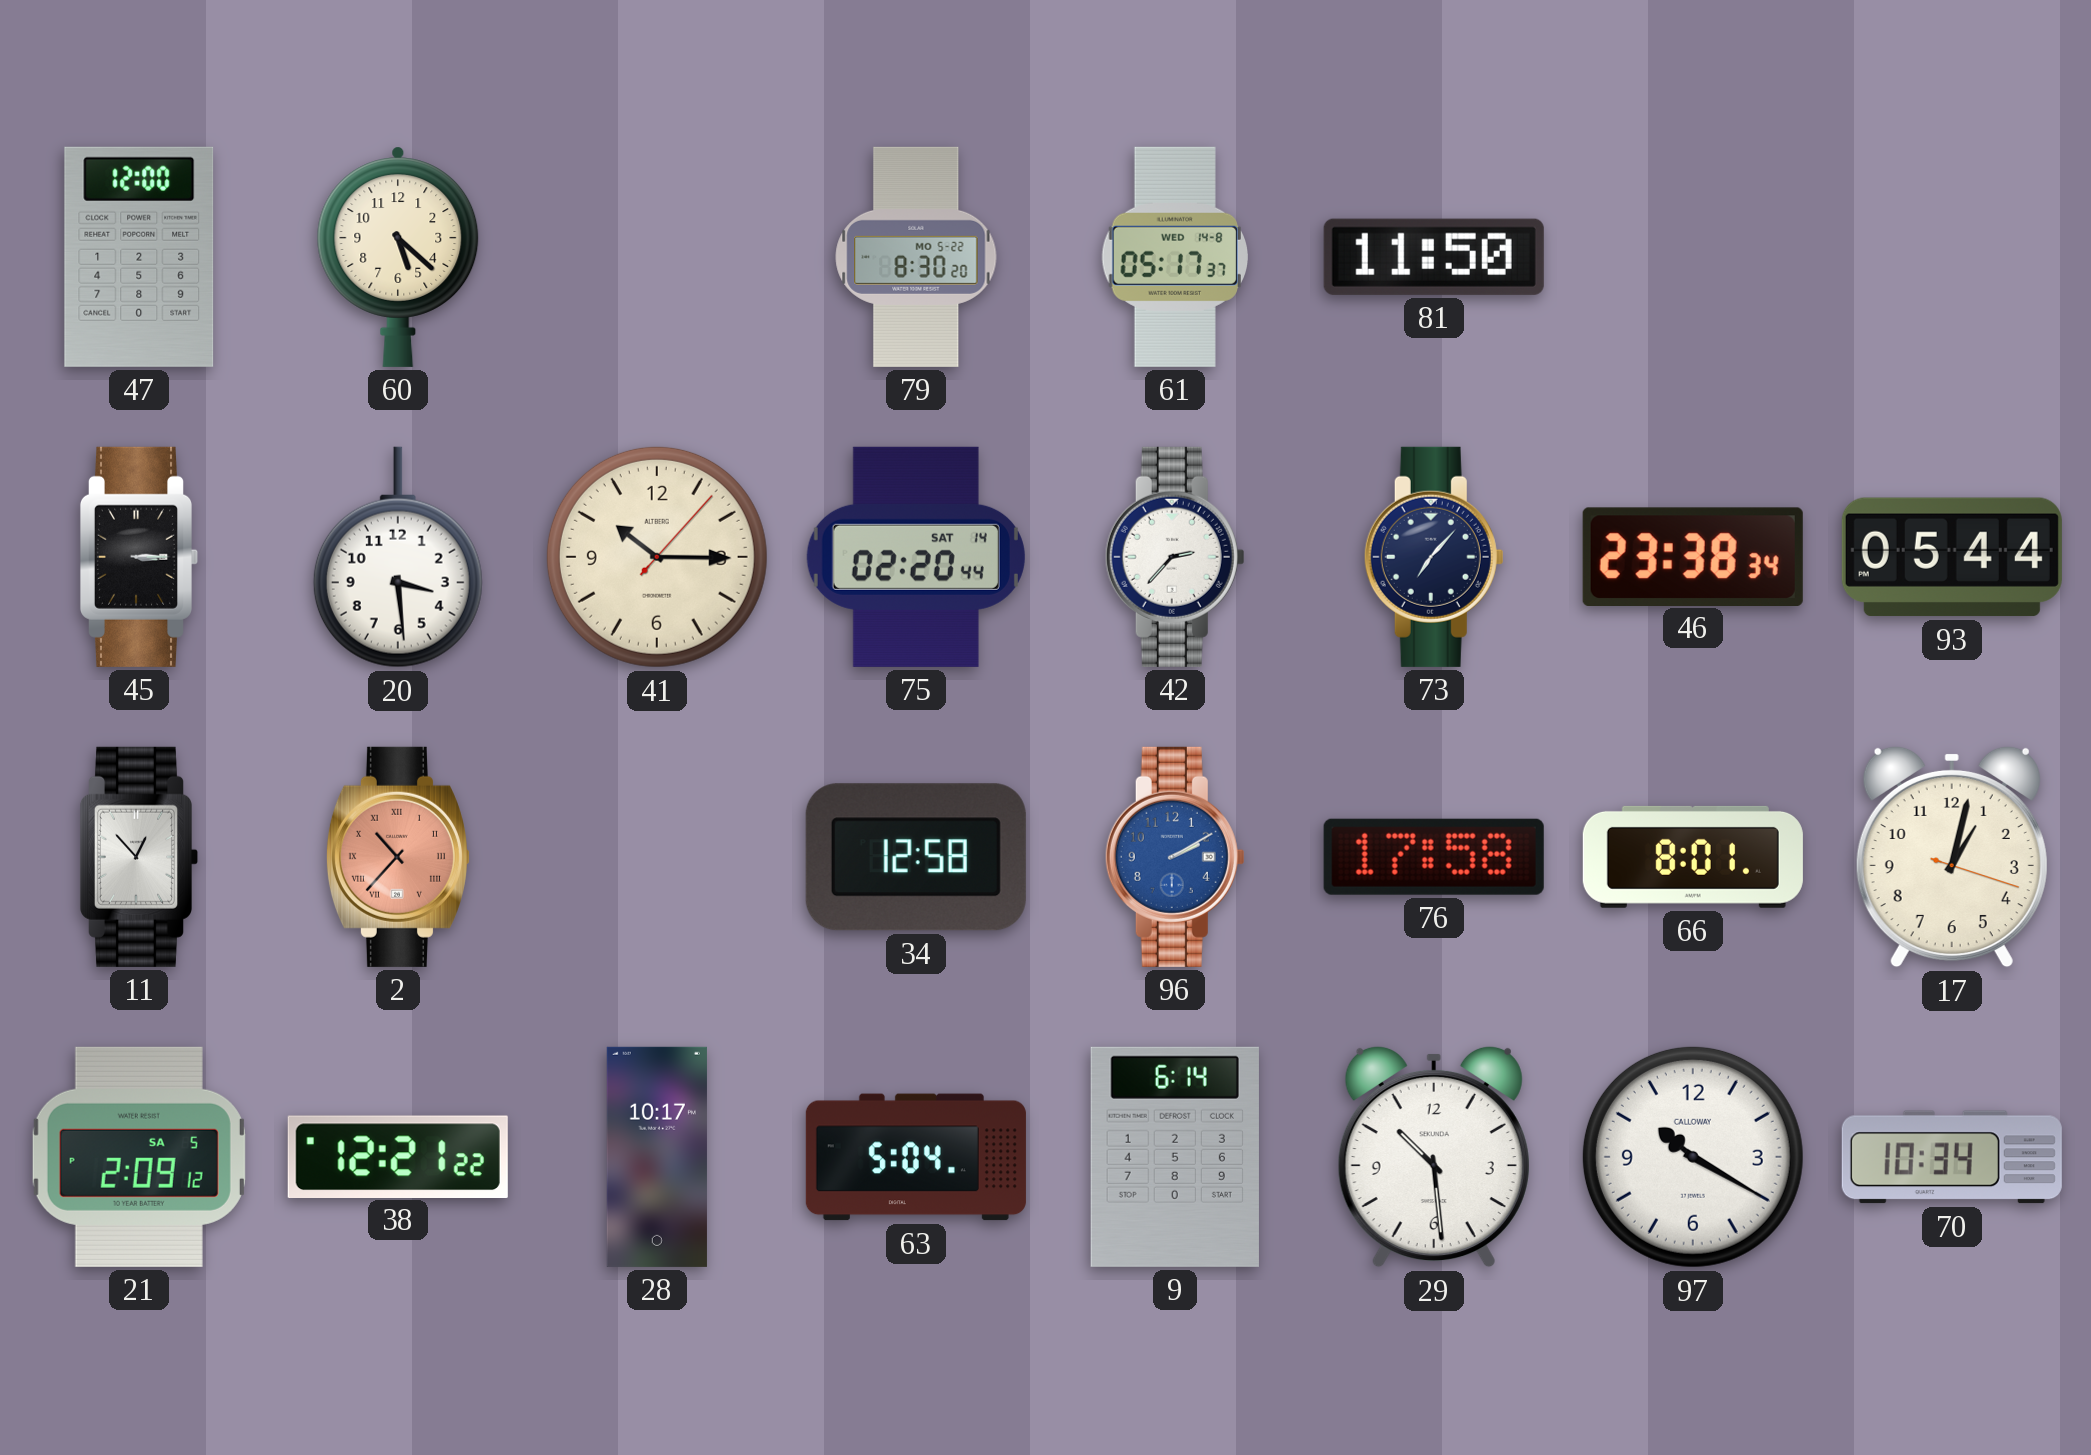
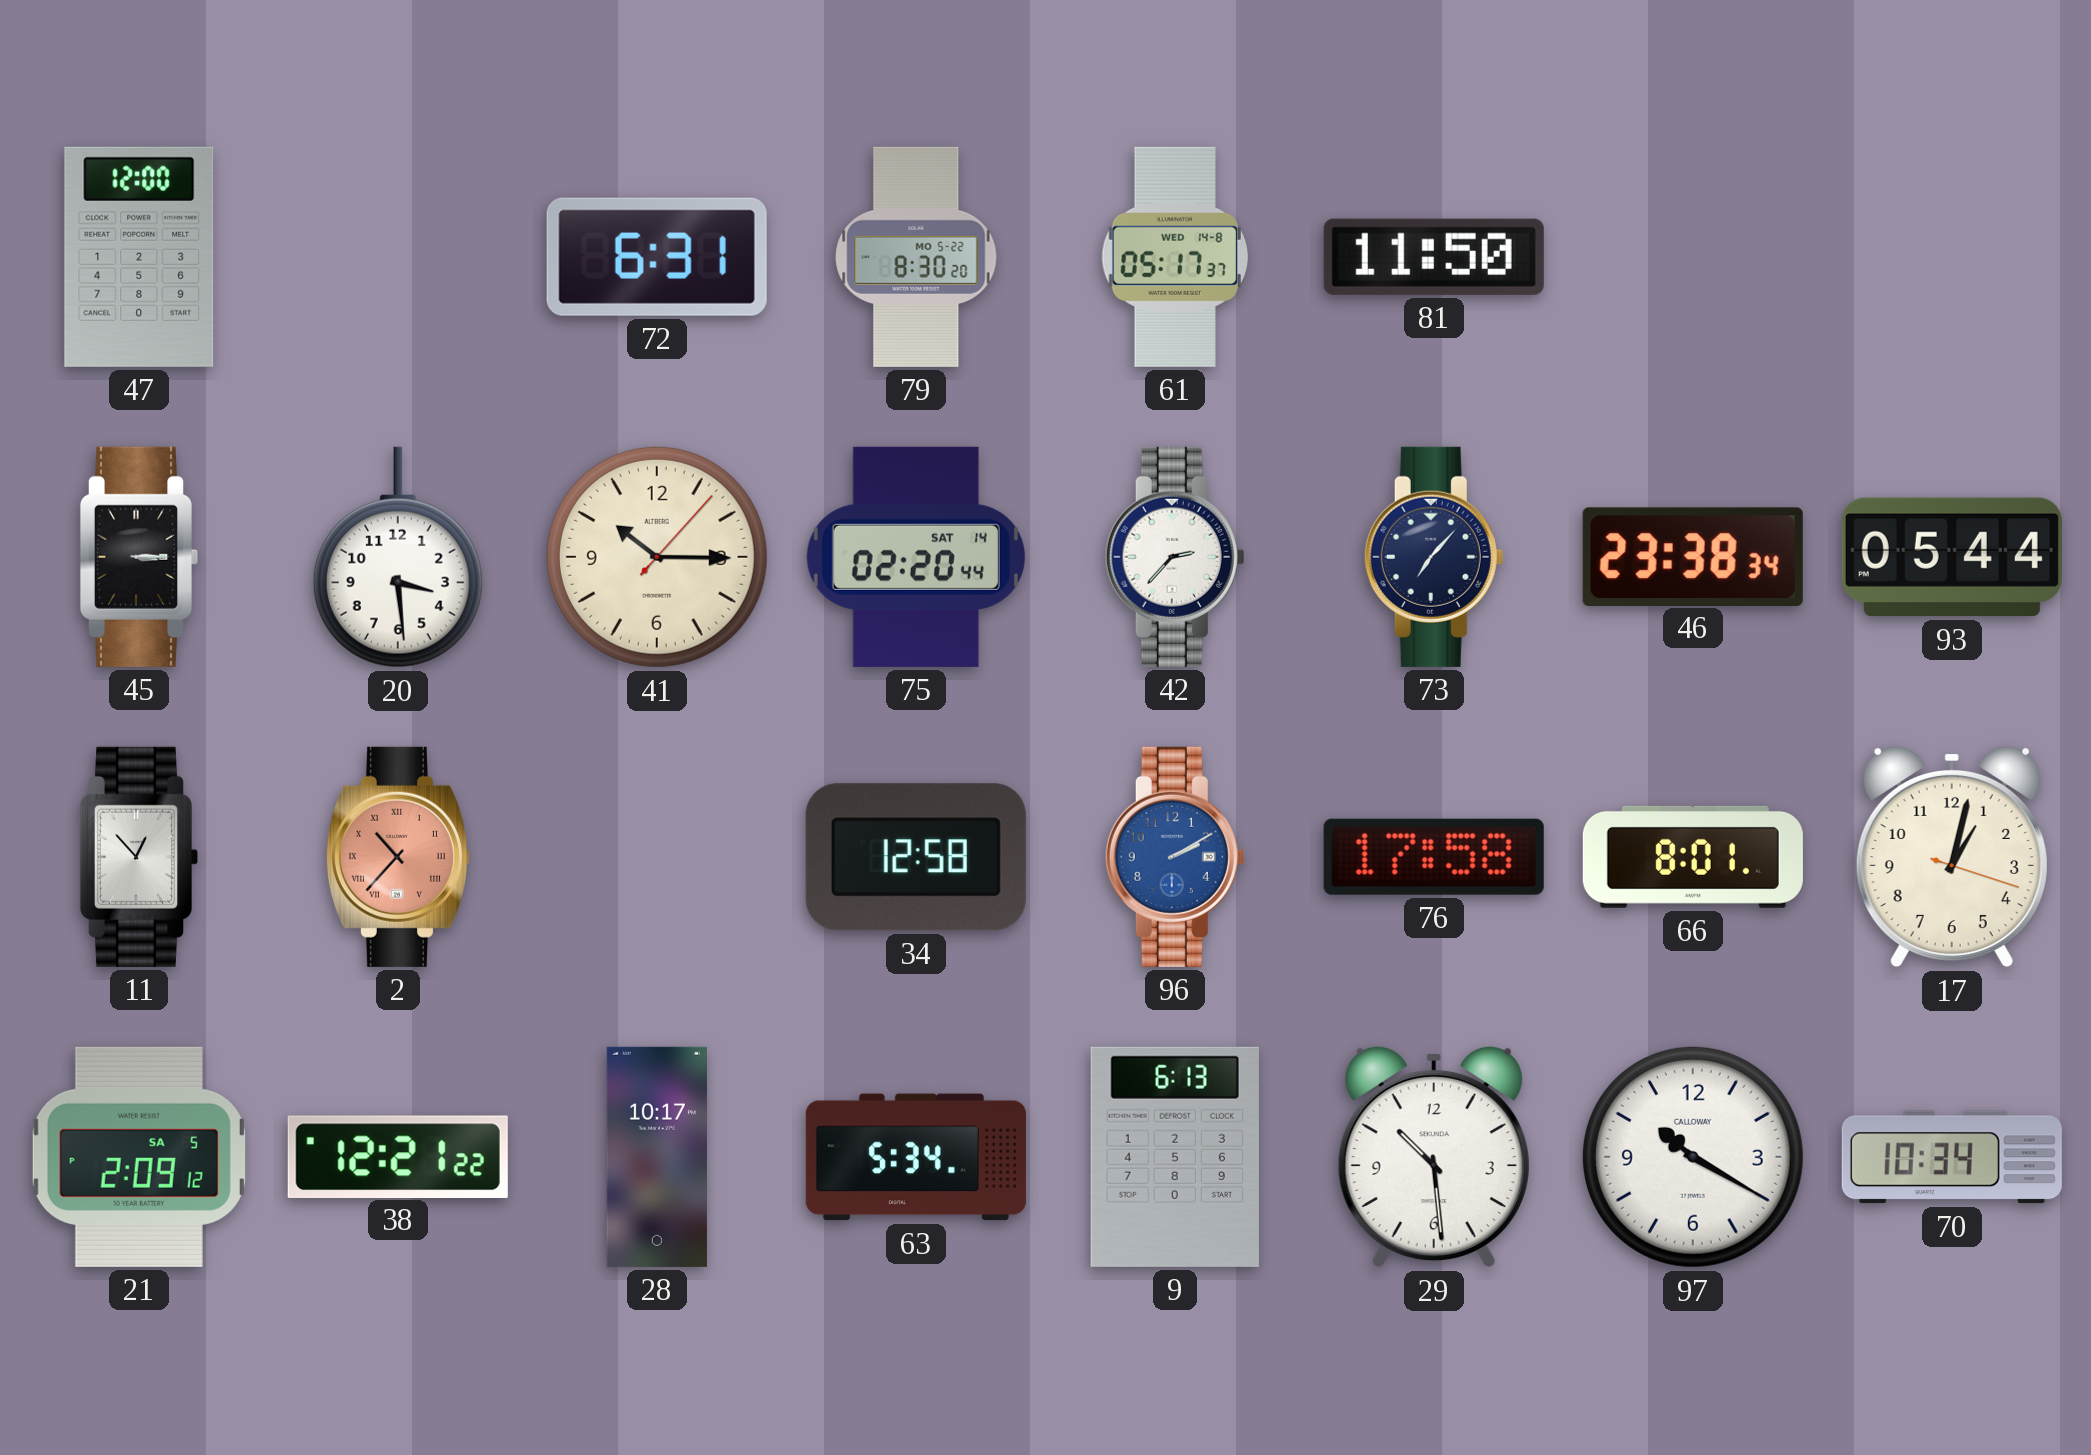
60: 5:22 -> none
72: none -> 6:31
63: 5:04 -> 5:34
9: 6:14 -> 6:13
